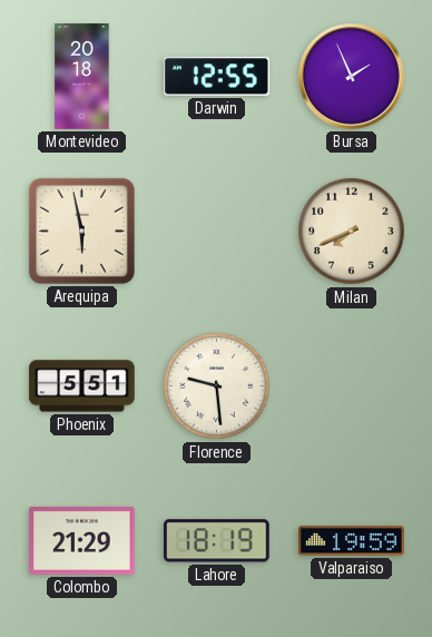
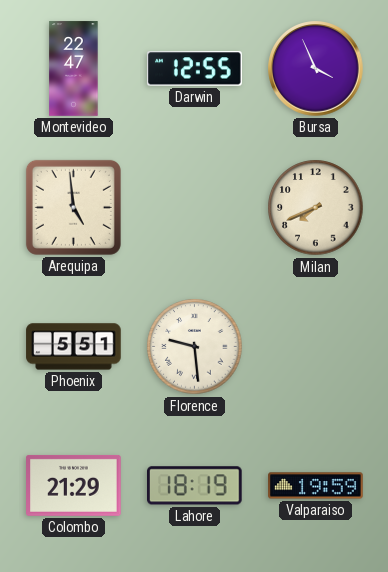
Montevideo: 20:18 -> 22:47
Bursa: 1:56 -> 3:56
Arequipa: 5:58 -> 4:59
